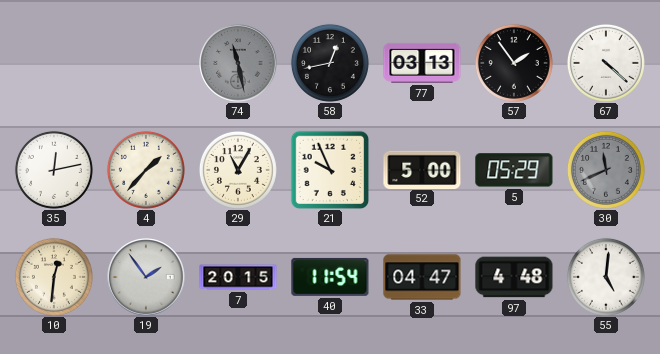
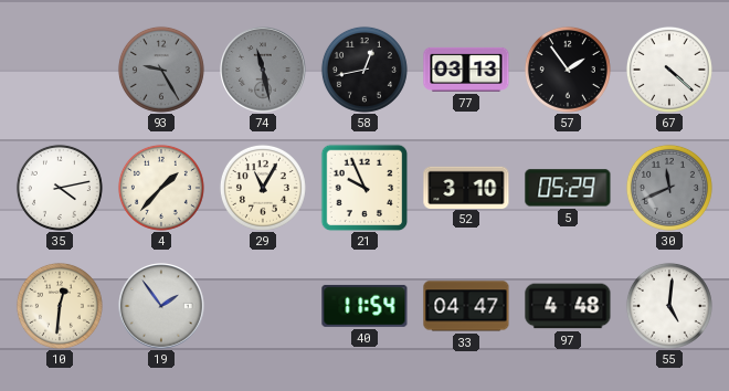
93: none -> 9:25
35: 12:13 -> 4:13
52: 5:00 -> 3:10
7: 20:15 -> none
